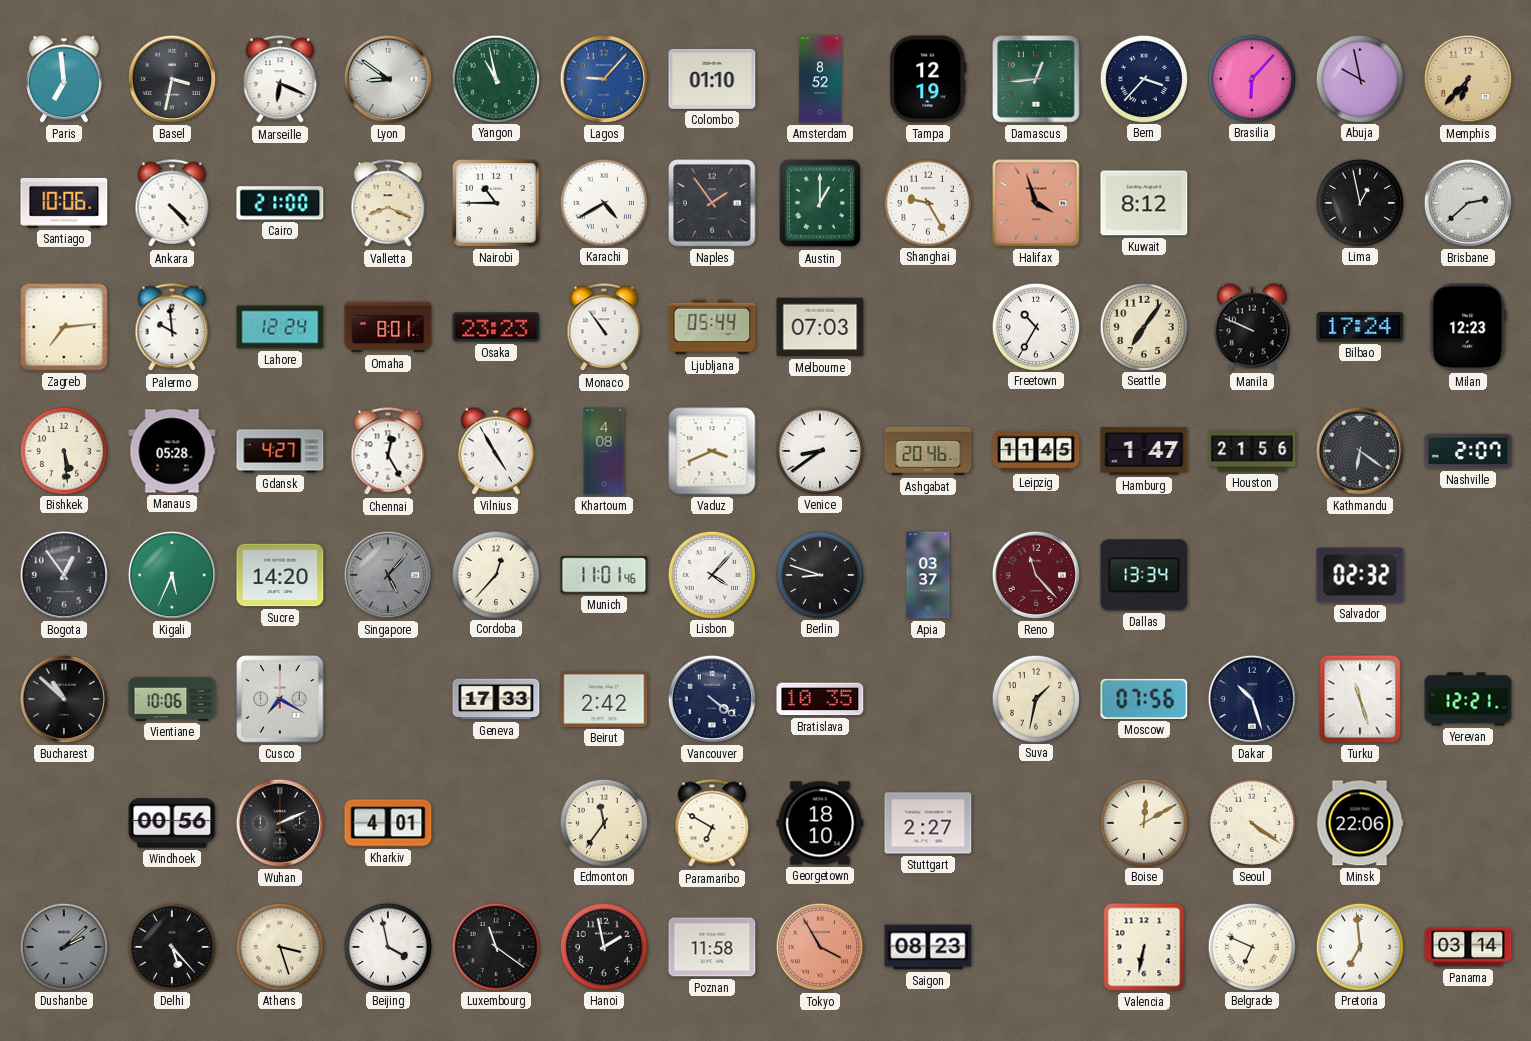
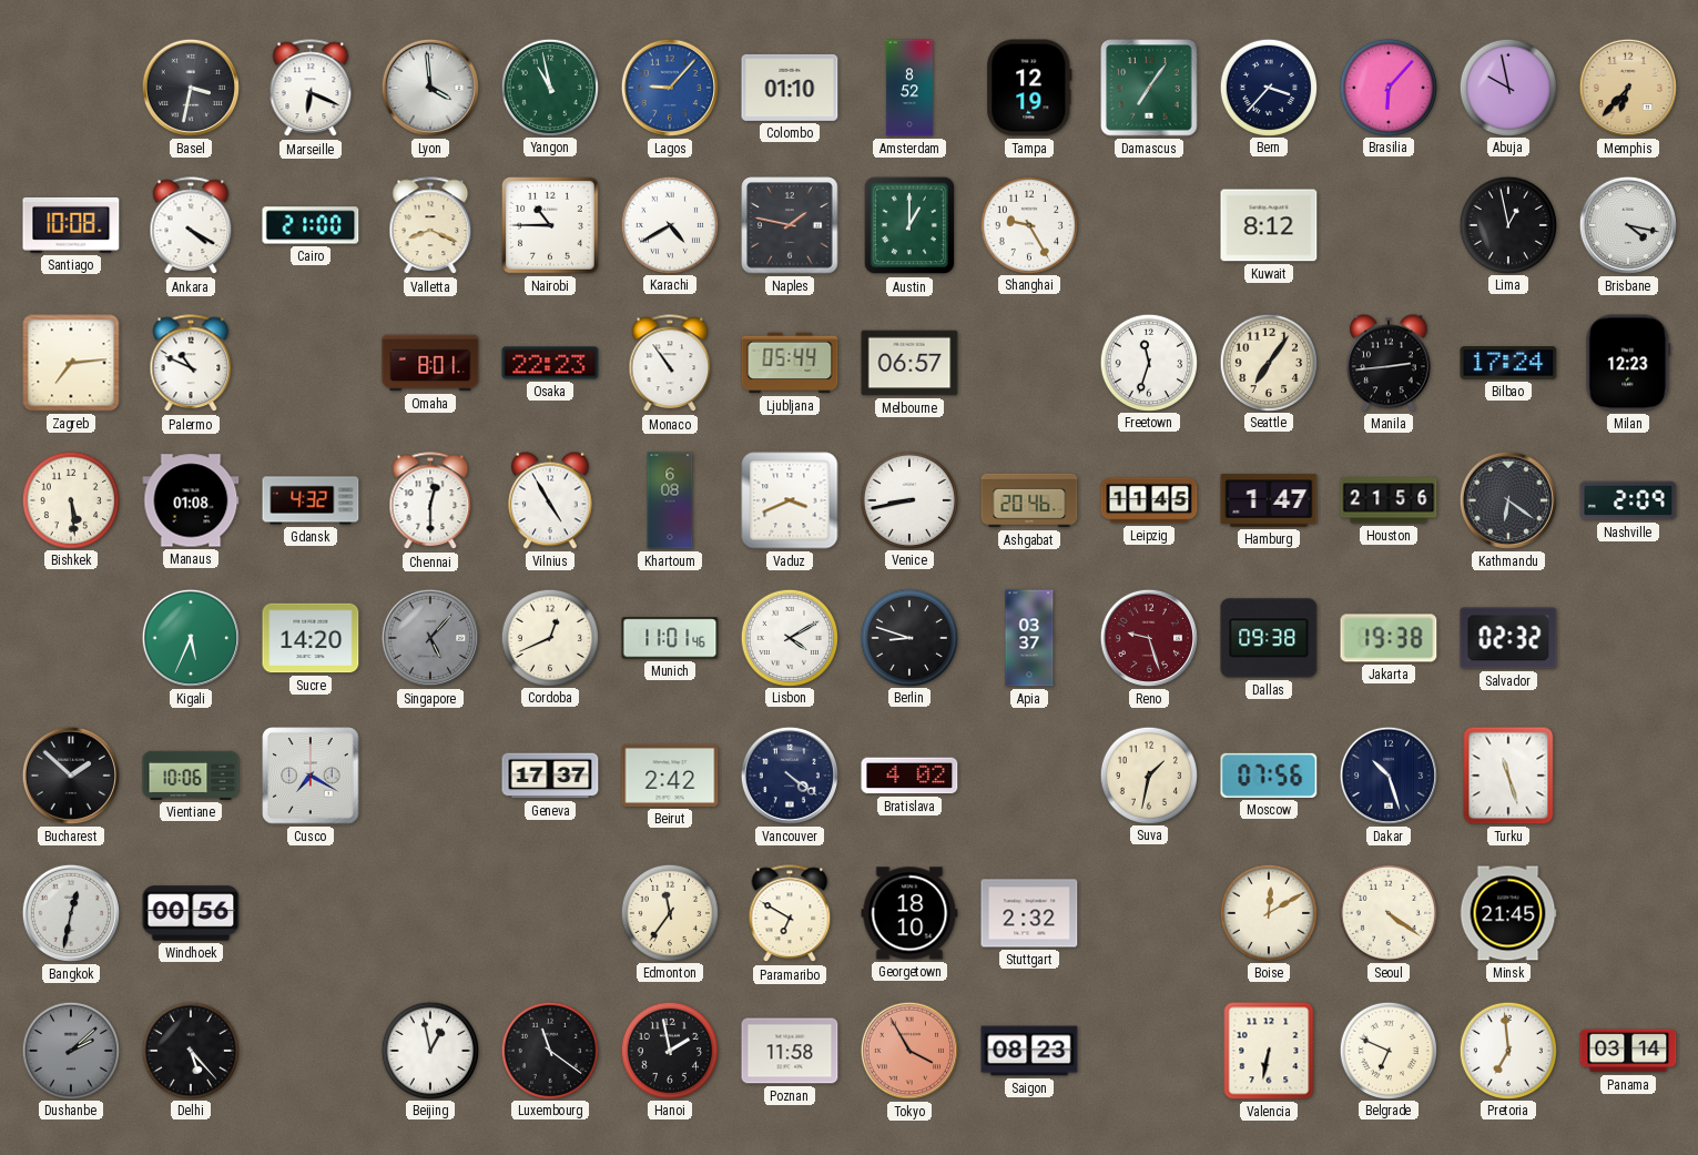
Paris: 6:59 -> none
Lyon: 8:51 -> 3:59
Damascus: 12:44 -> 7:06
Santiago: 10:06 -> 10:08
Ankara: 4:23 -> 4:20
Naples: 1:54 -> 1:47
Halifax: 3:57 -> none
Brisbane: 2:38 -> 4:17
Palermo: 9:59 -> 10:49
Lahore: 12:24 -> none
Osaka: 23:23 -> 22:23
Melbourne: 07:03 -> 06:57
Freetown: 10:35 -> 11:33
Manila: 9:49 -> 2:44
Manaus: 05:28 -> 01:08
Gdansk: 4:27 -> 4:32
Chennai: 12:25 -> 12:30
Khartoum: 4:08 -> 6:08
Venice: 8:39 -> 8:43
Nashville: 2:07 -> 2:09
Bogota: 12:54 -> none
Cordoba: 12:37 -> 12:41
Lisbon: 4:07 -> 4:10
Reno: 11:23 -> 9:27
Dallas: 13:34 -> 09:38
Jakarta: none -> 19:38
Bucharest: 10:52 -> 1:52
Geneva: 17:33 -> 17:37
Bratislava: 10:35 -> 4:02
Yerevan: 12:21 -> none
Bangkok: none -> 12:32
Wuhan: 2:11 -> none
Kharkiv: 4:01 -> none
Stuttgart: 2:27 -> 2:32
Minsk: 22:06 -> 21:45
Athens: 3:27 -> none
Beijing: 3:58 -> 12:58
